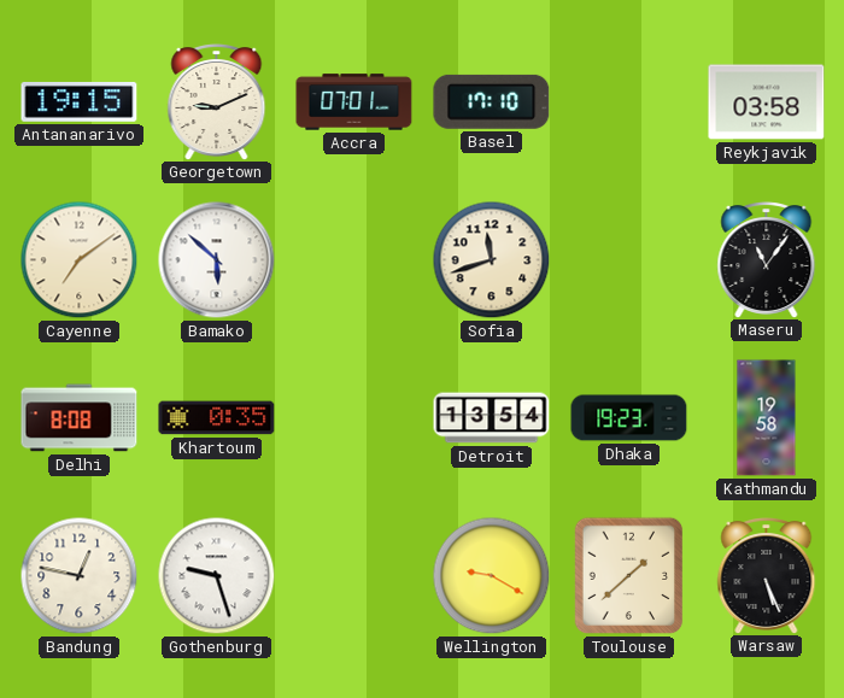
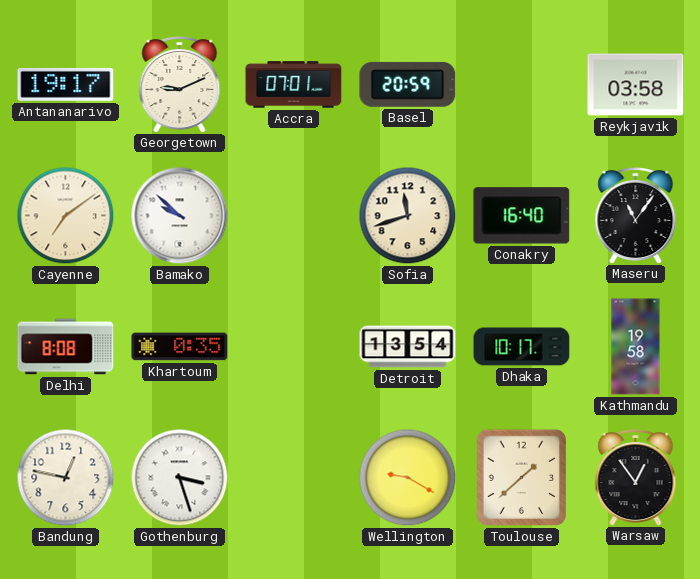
Antananarivo: 19:15 -> 19:17
Basel: 17:10 -> 20:59
Bamako: 5:52 -> 9:52
Conakry: none -> 16:40
Dhaka: 19:23 -> 10:17
Gothenburg: 9:27 -> 3:27
Warsaw: 5:26 -> 12:54
